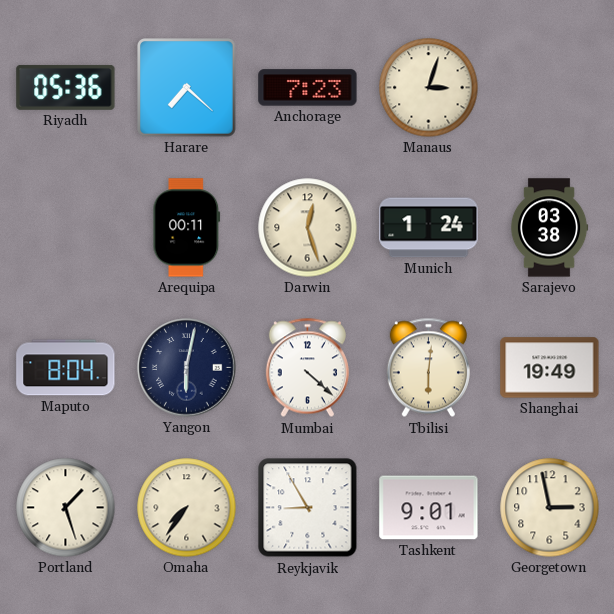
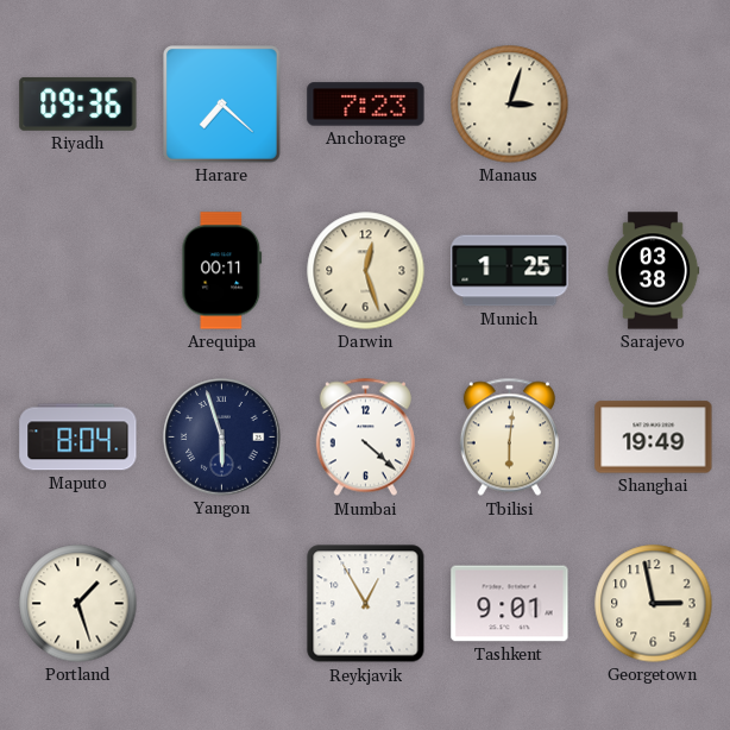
Riyadh: 05:36 -> 09:36
Munich: 1:24 -> 1:25
Yangon: 6:02 -> 5:57
Omaha: 7:36 -> none
Reykjavik: 8:55 -> 12:55
